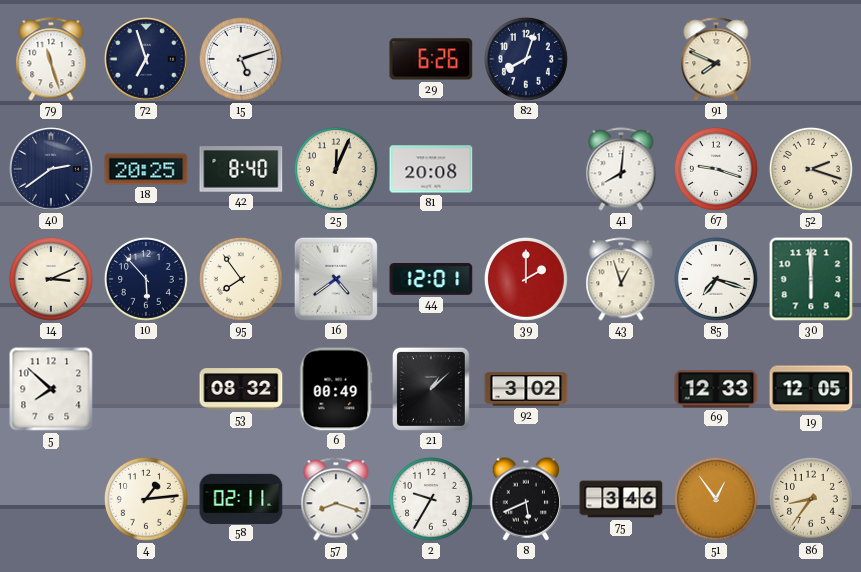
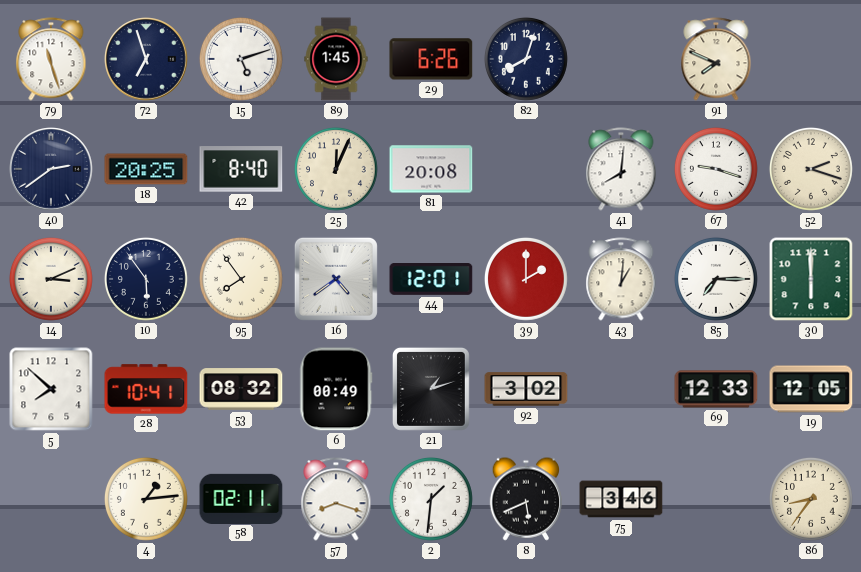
89: none -> 1:45
10: 5:53 -> 5:54
43: 12:57 -> 1:01
85: 7:18 -> 7:15
28: none -> 10:41
21: 1:08 -> 1:12
2: 9:35 -> 1:31
51: 12:54 -> none
